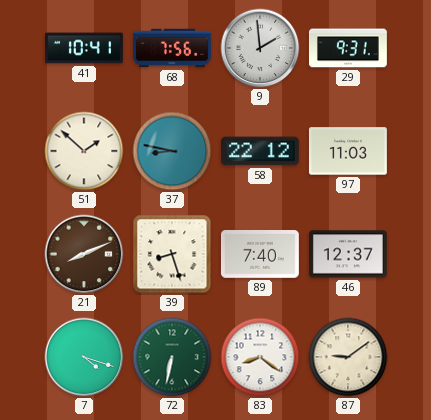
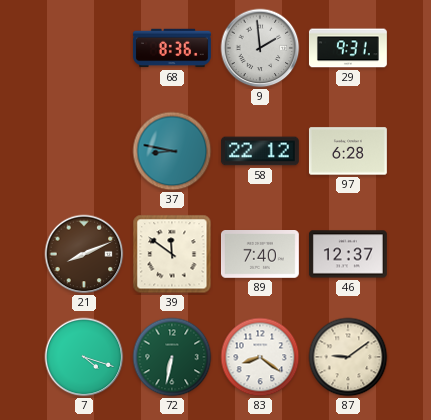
41: 10:41 -> none
68: 7:56 -> 8:36
51: 1:52 -> none
97: 11:03 -> 6:28
39: 8:27 -> 11:51
